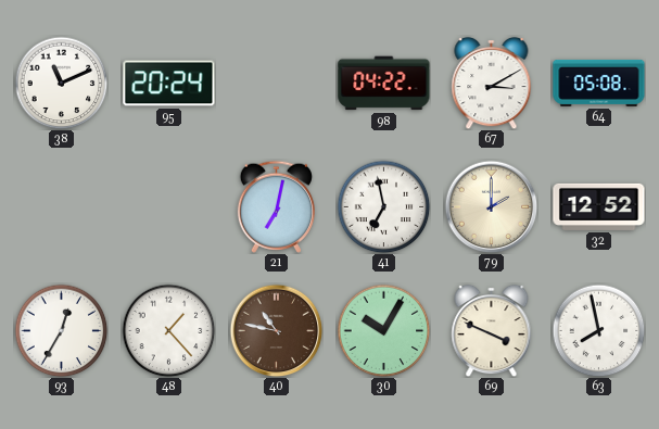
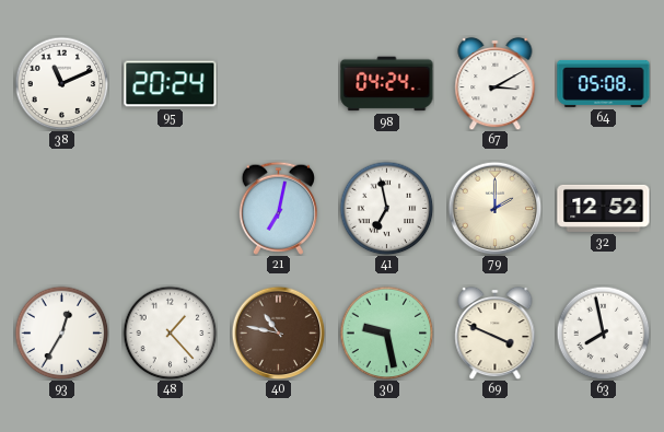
98: 04:22 -> 04:24
30: 10:05 -> 9:28
